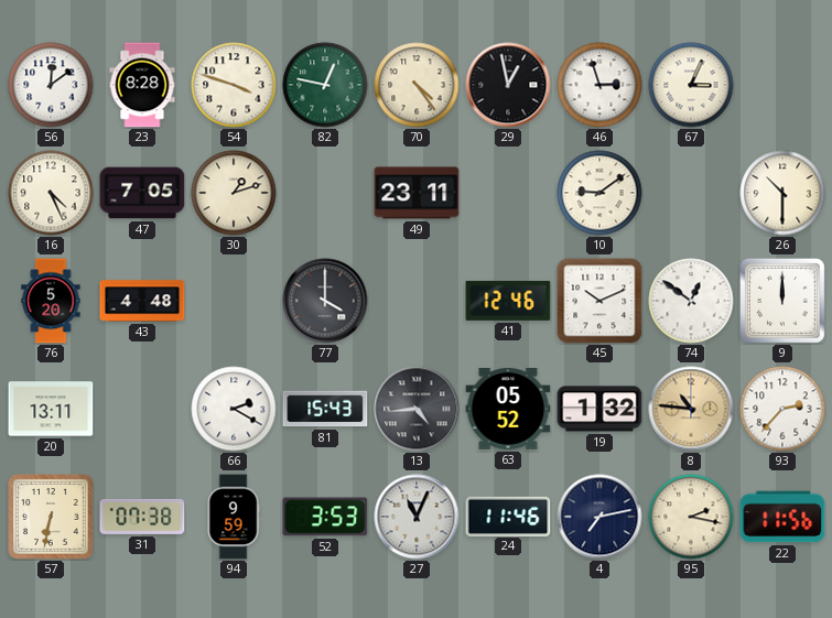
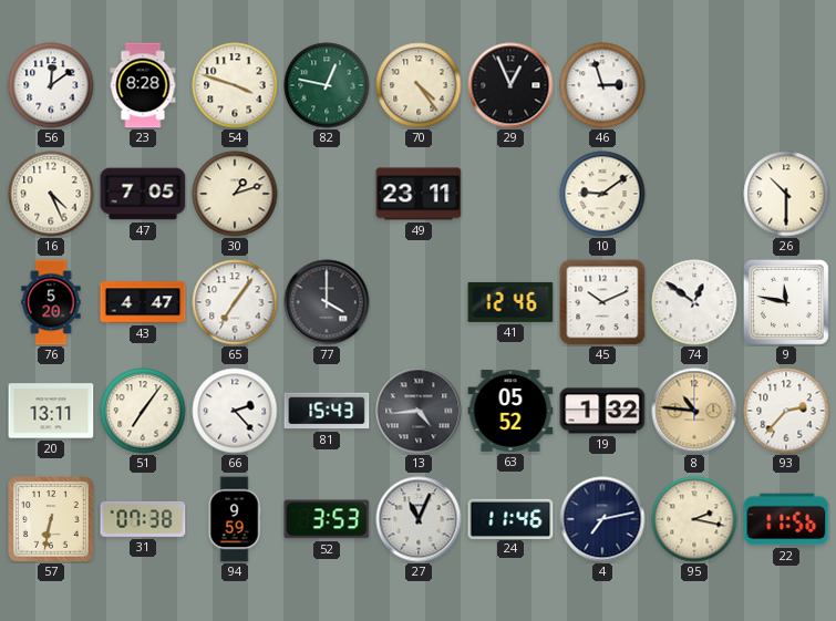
29: 12:58 -> 12:56
67: 3:04 -> none
43: 4:48 -> 4:47
65: none -> 7:06
9: 12:00 -> 11:47
51: none -> 7:06
66: 2:20 -> 2:23
